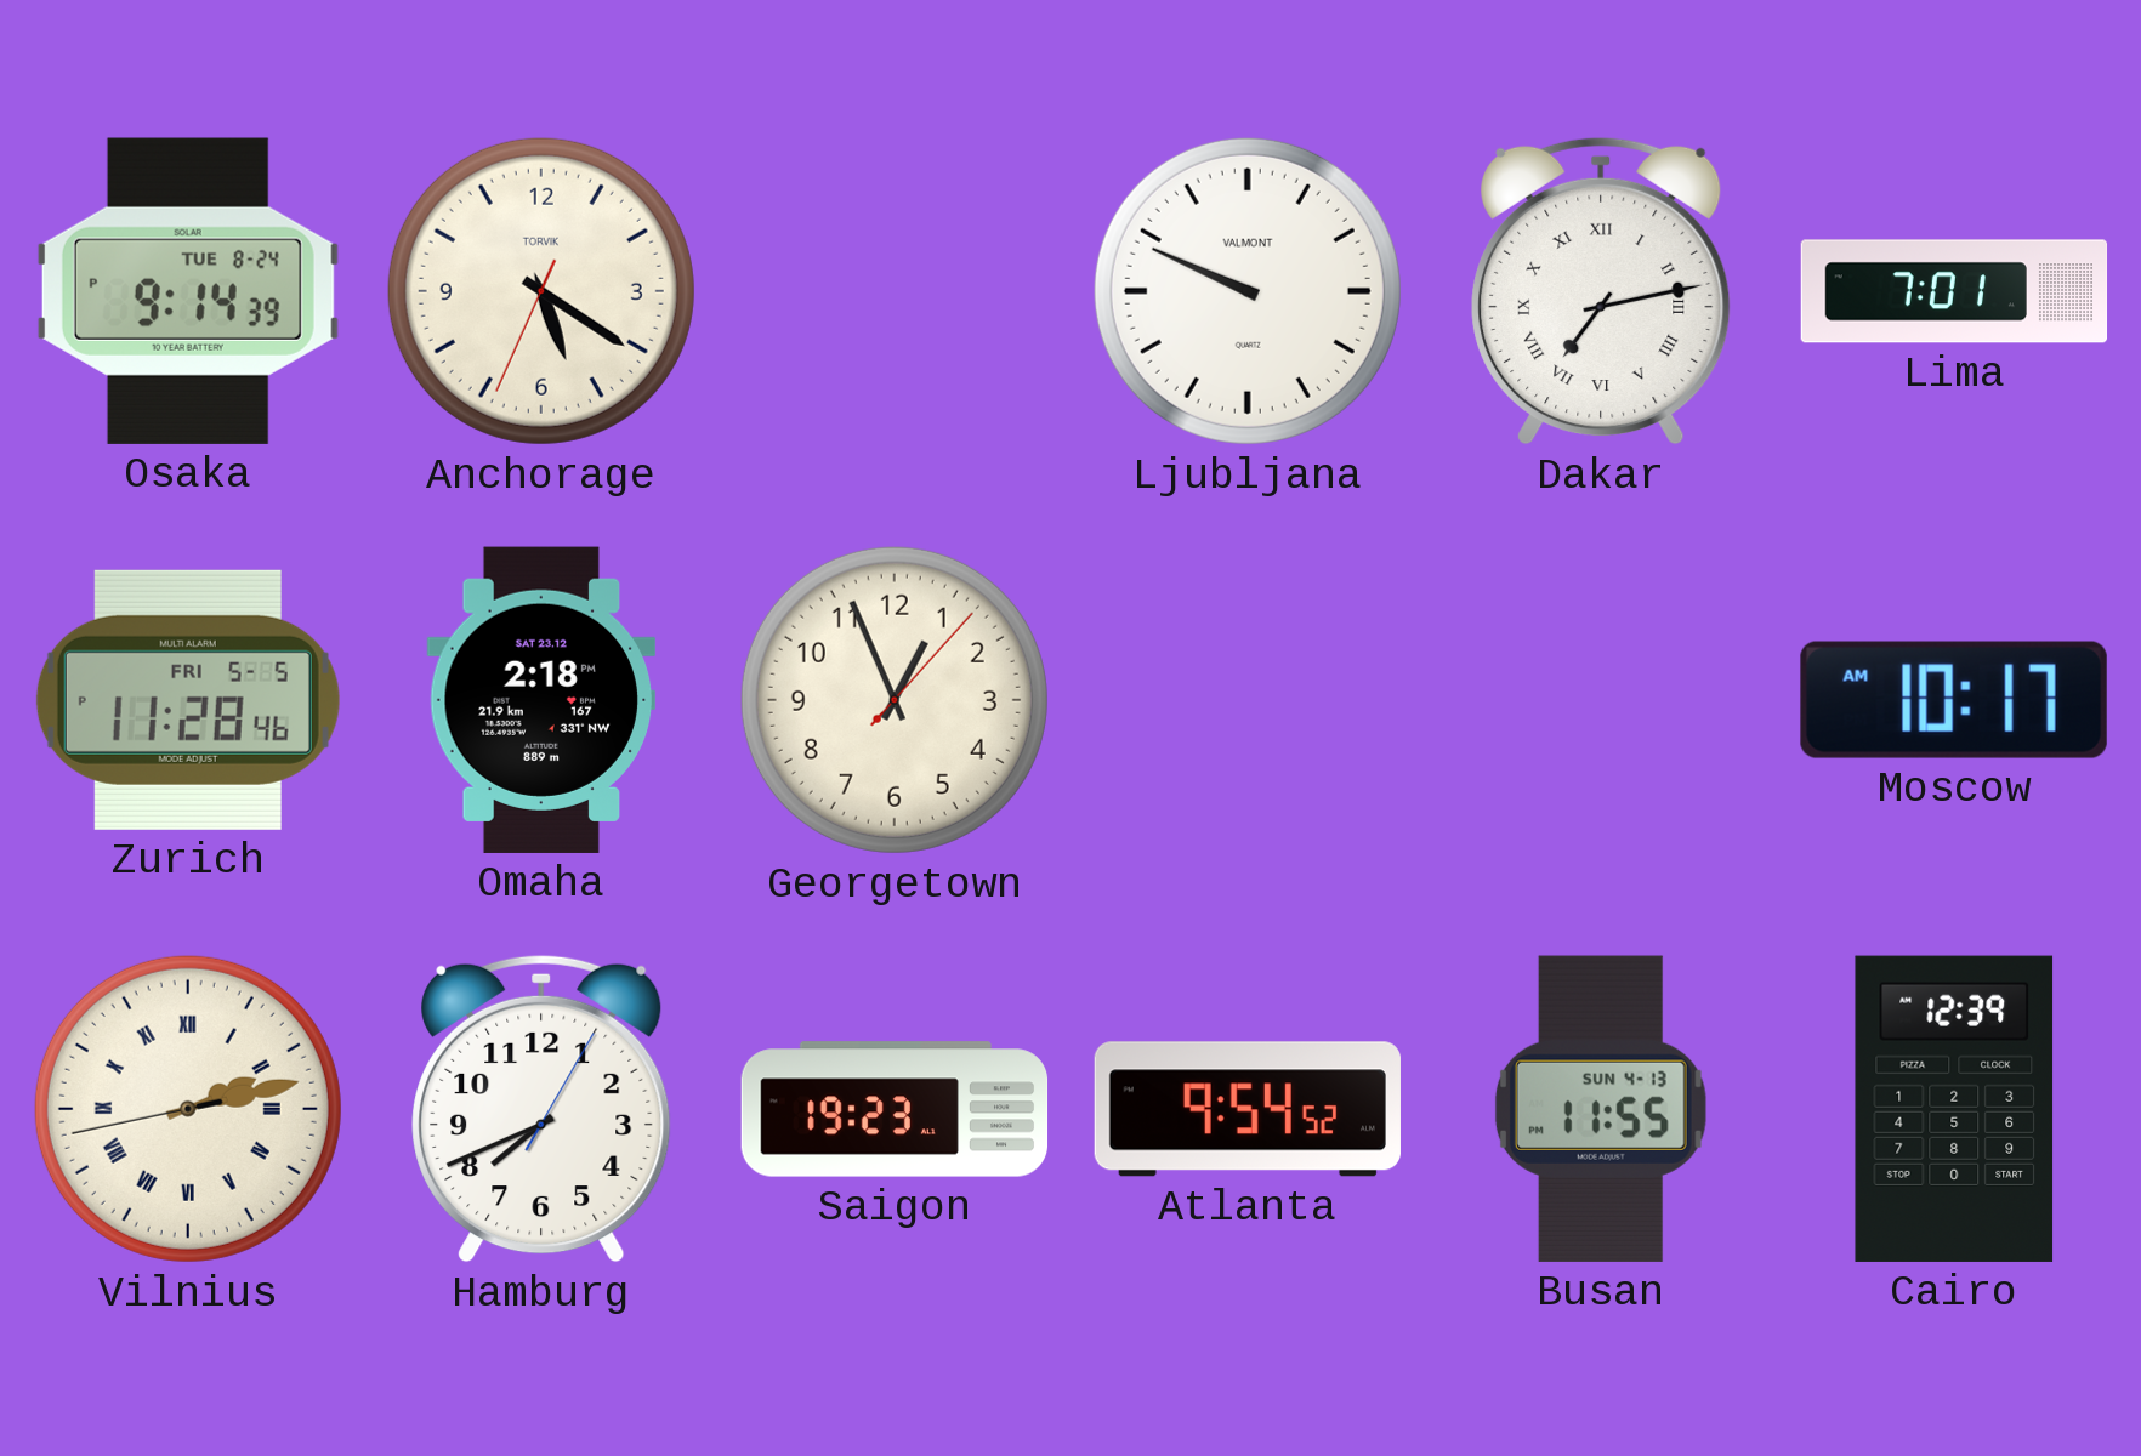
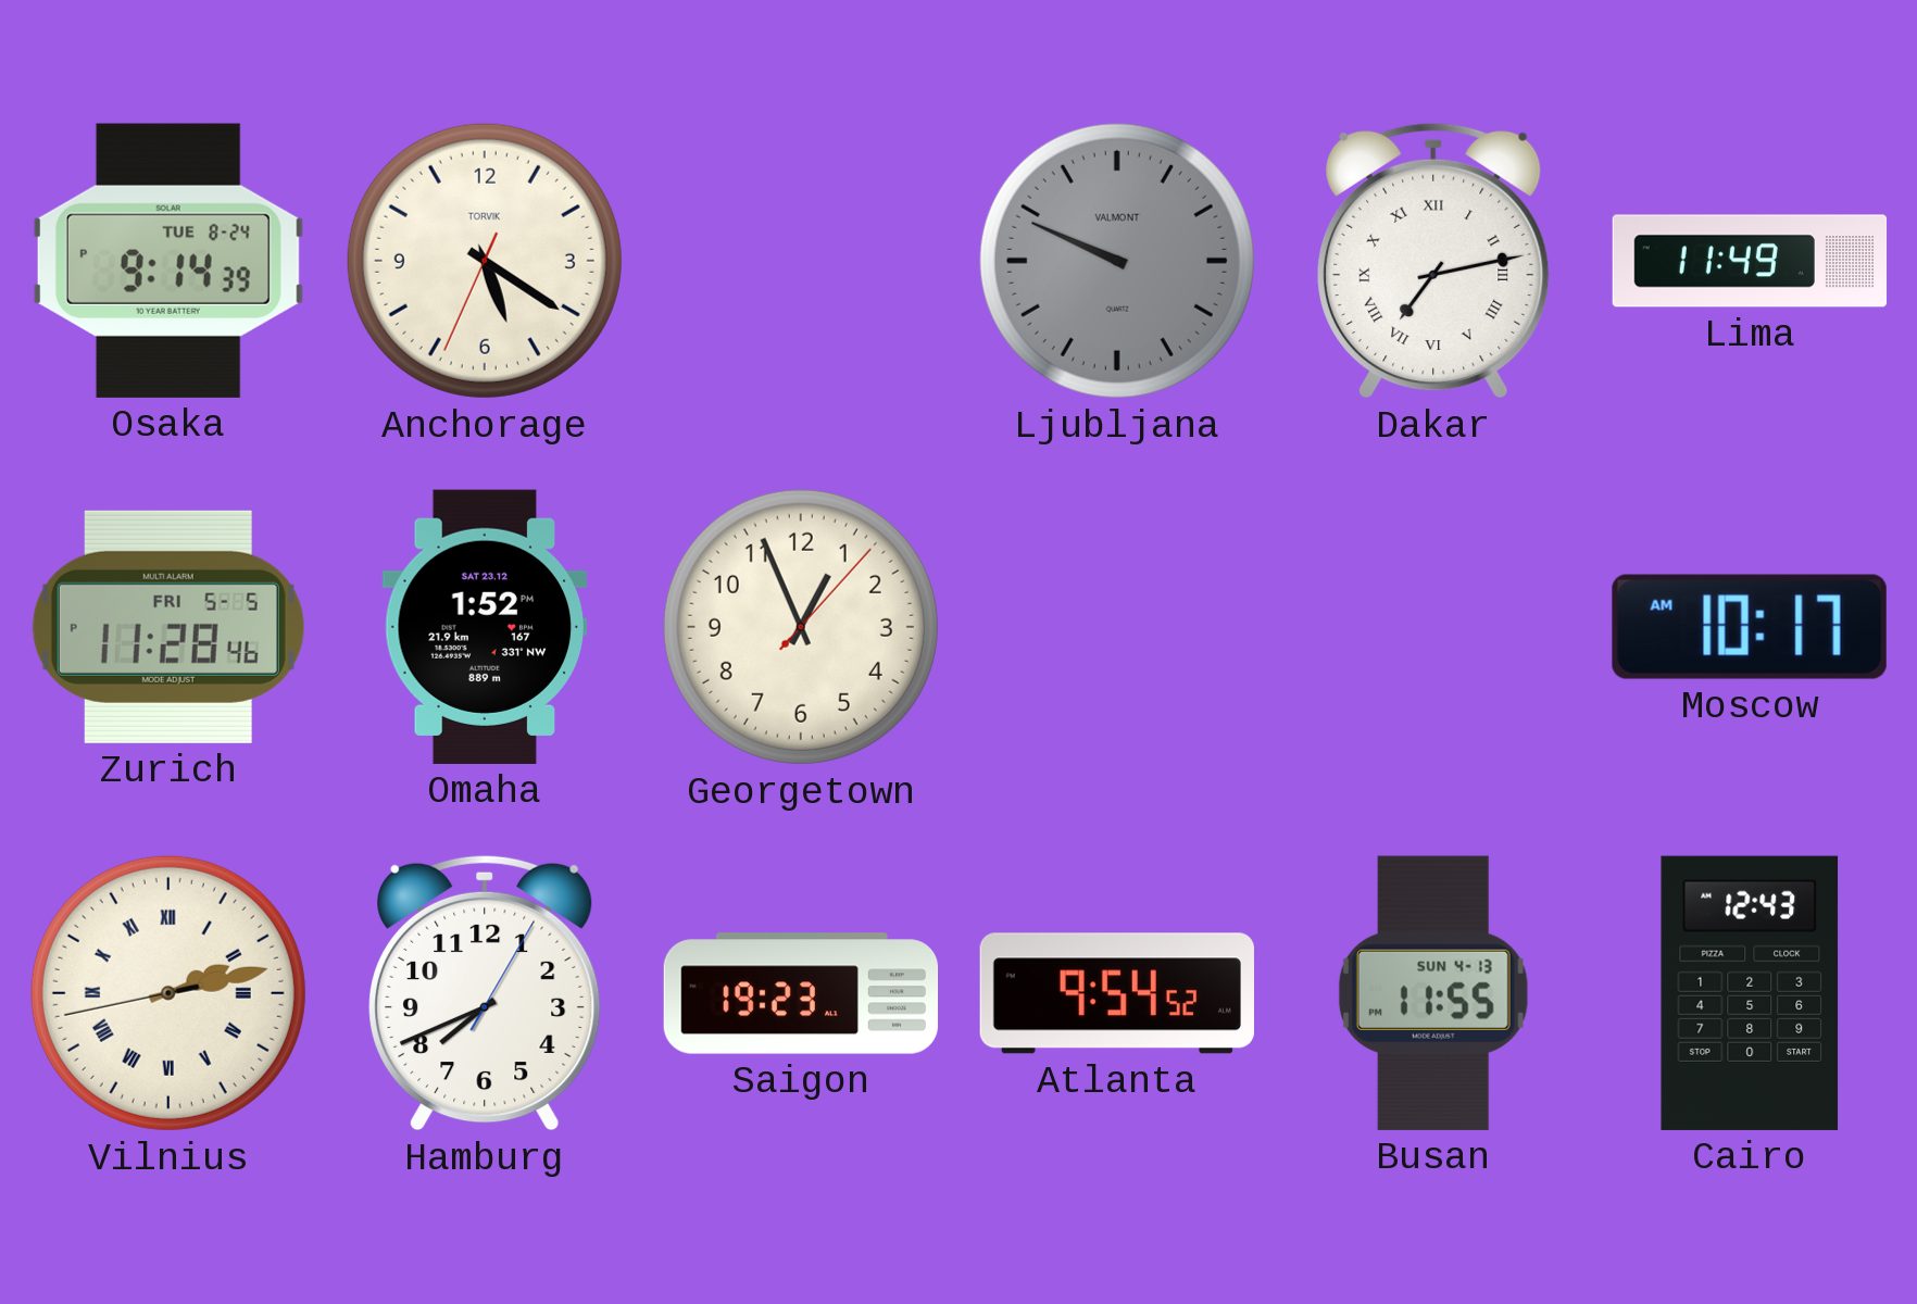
Ljubljana dial: white -> grey
Lima: 7:01 -> 11:49
Omaha: 2:18 -> 1:52
Cairo: 12:39 -> 12:43
